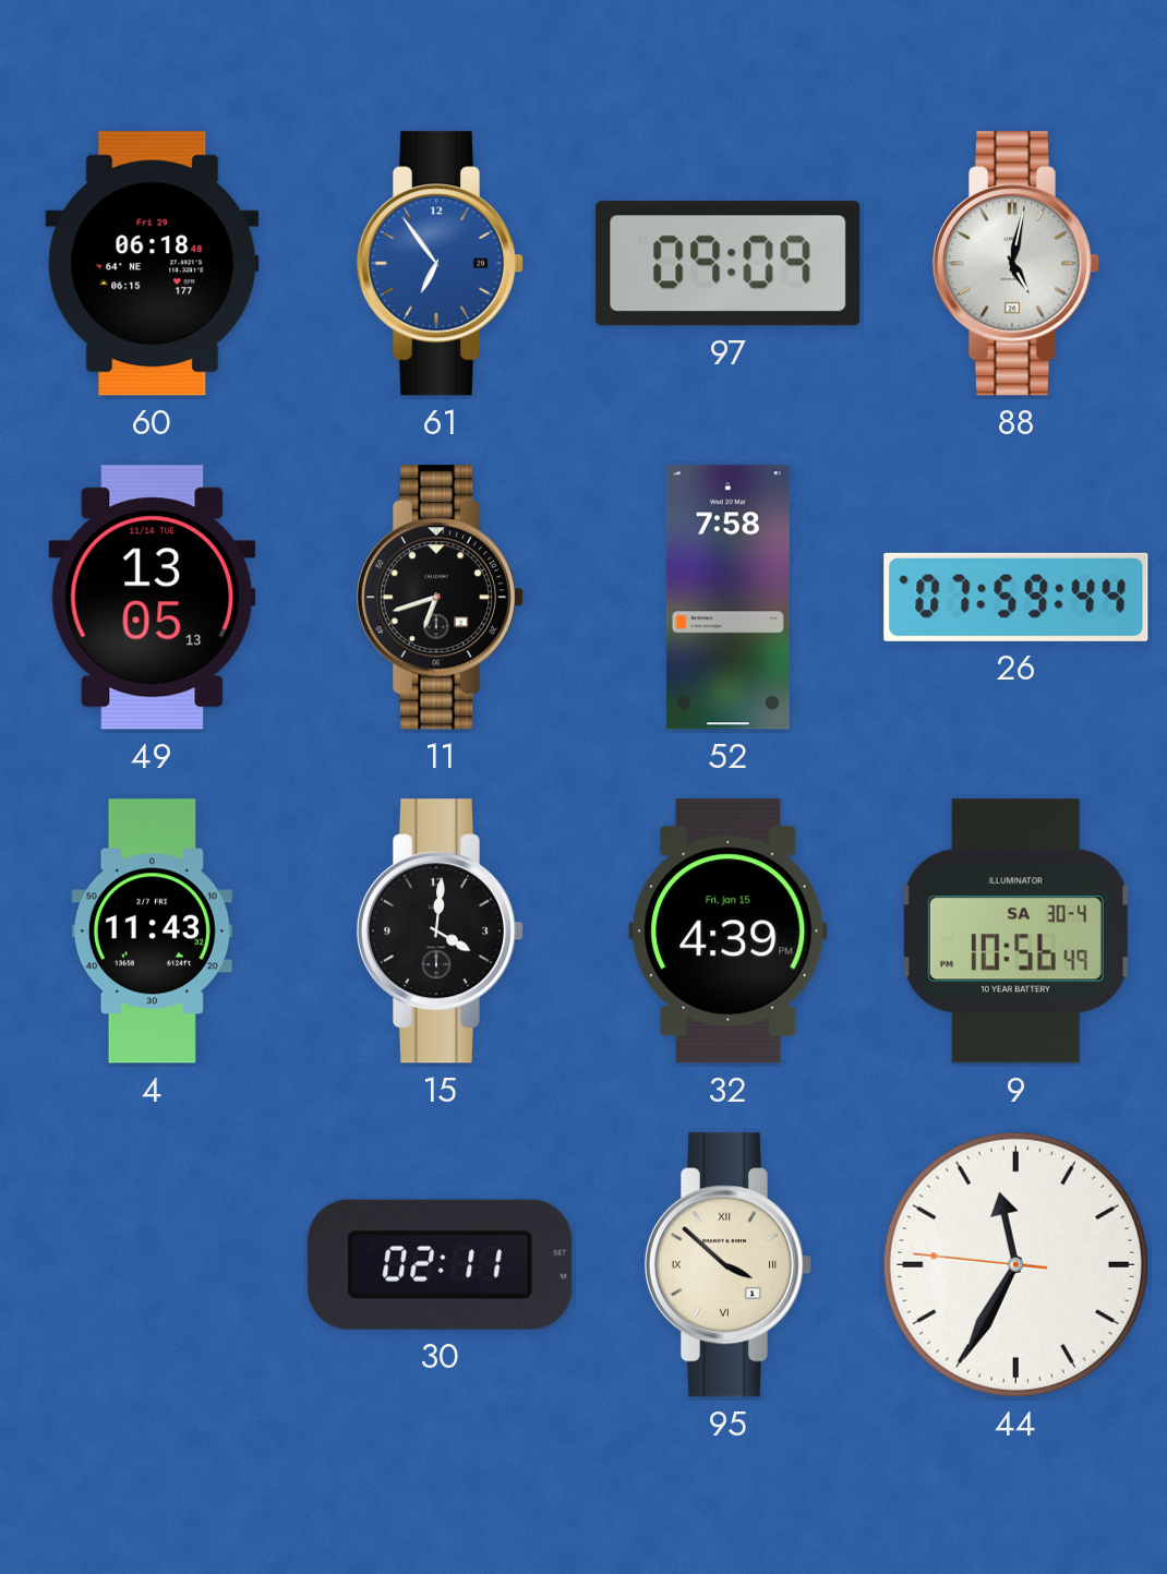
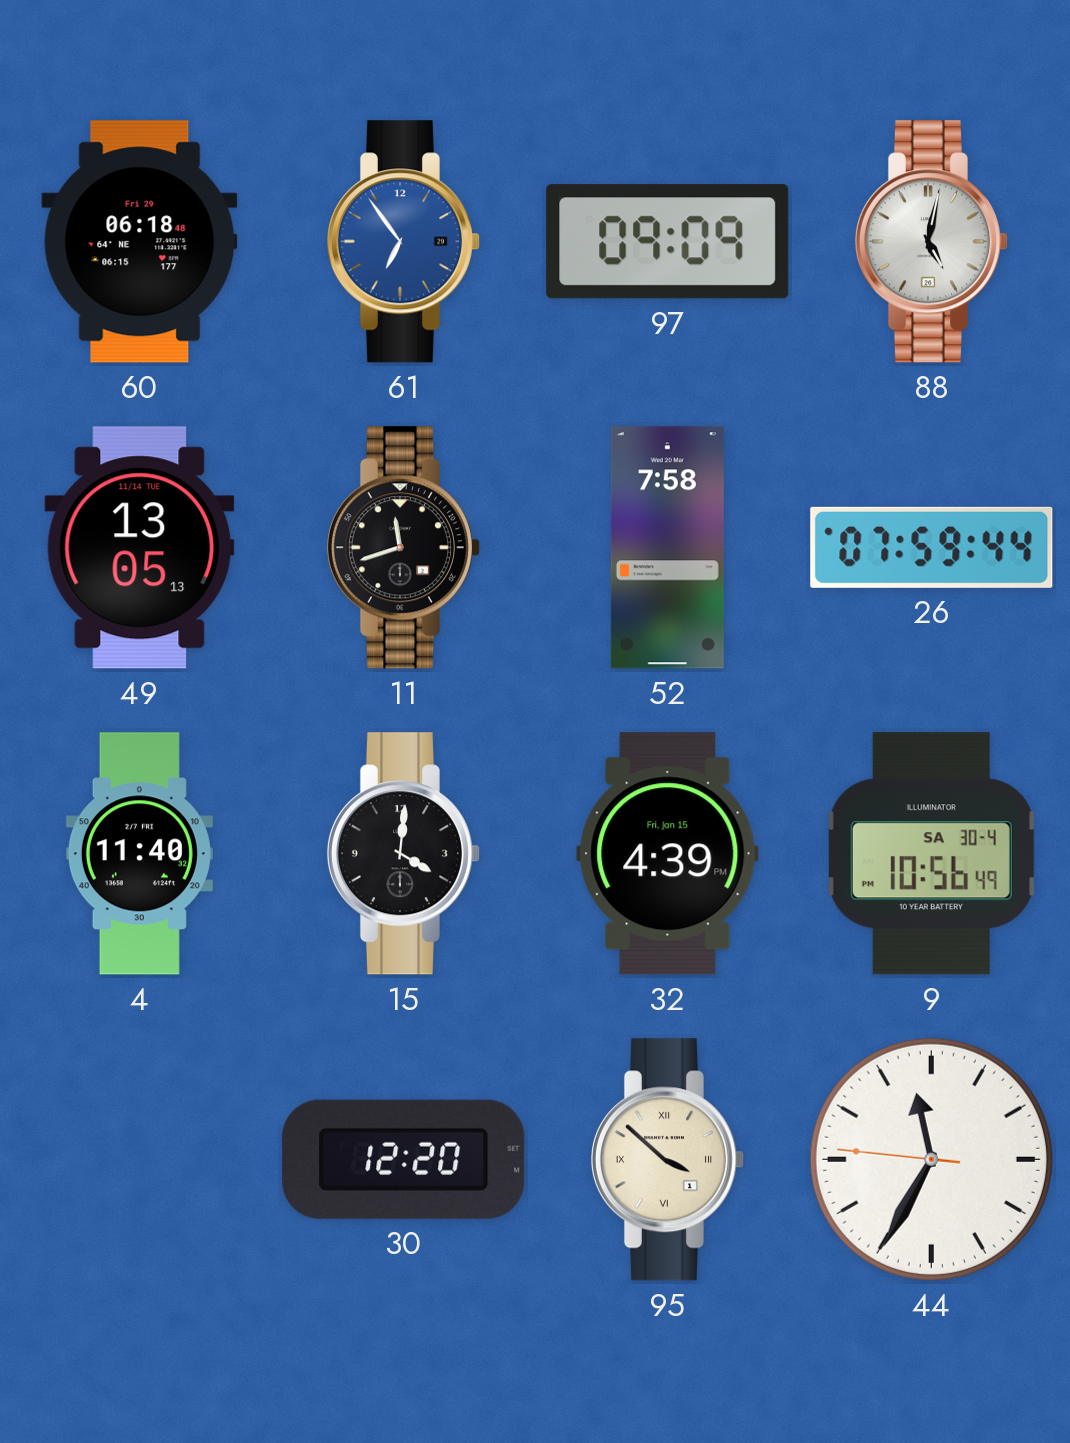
11: 6:42 -> 11:42
4: 11:43 -> 11:40
30: 02:11 -> 12:20
